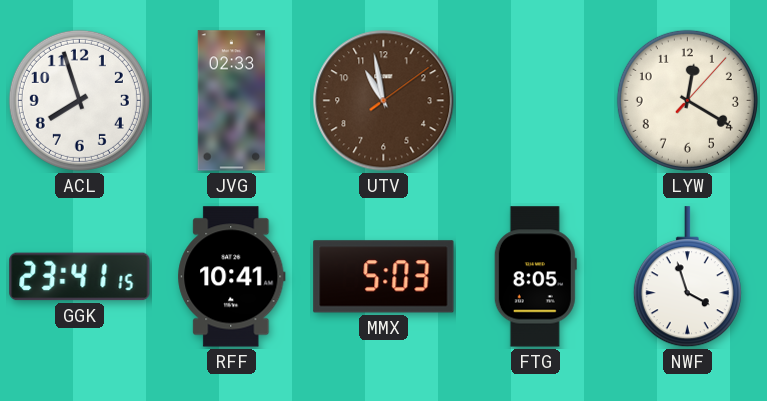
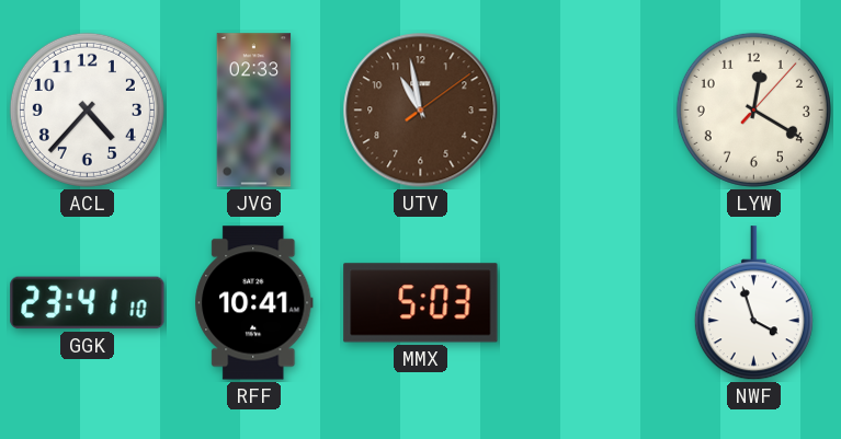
ACL: 7:57 -> 4:37
GGK: 23:41:15 -> 23:41:10
FTG: 8:05 -> none
